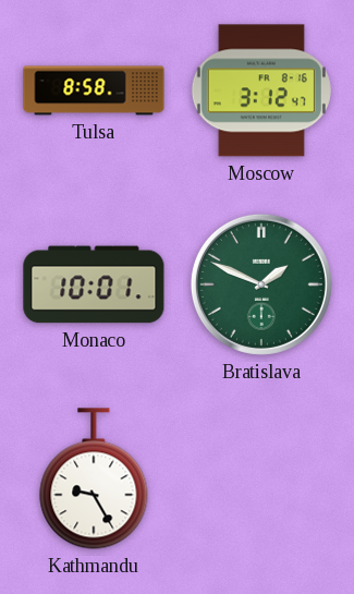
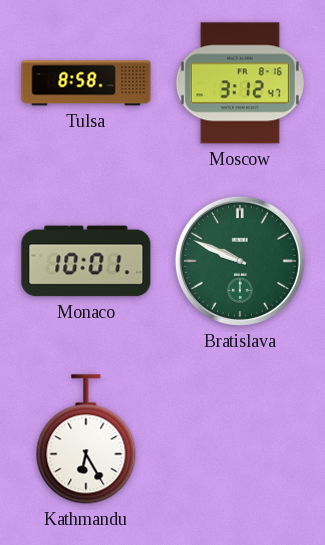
Bratislava: 1:49 -> 9:49
Kathmandu: 9:25 -> 6:25
